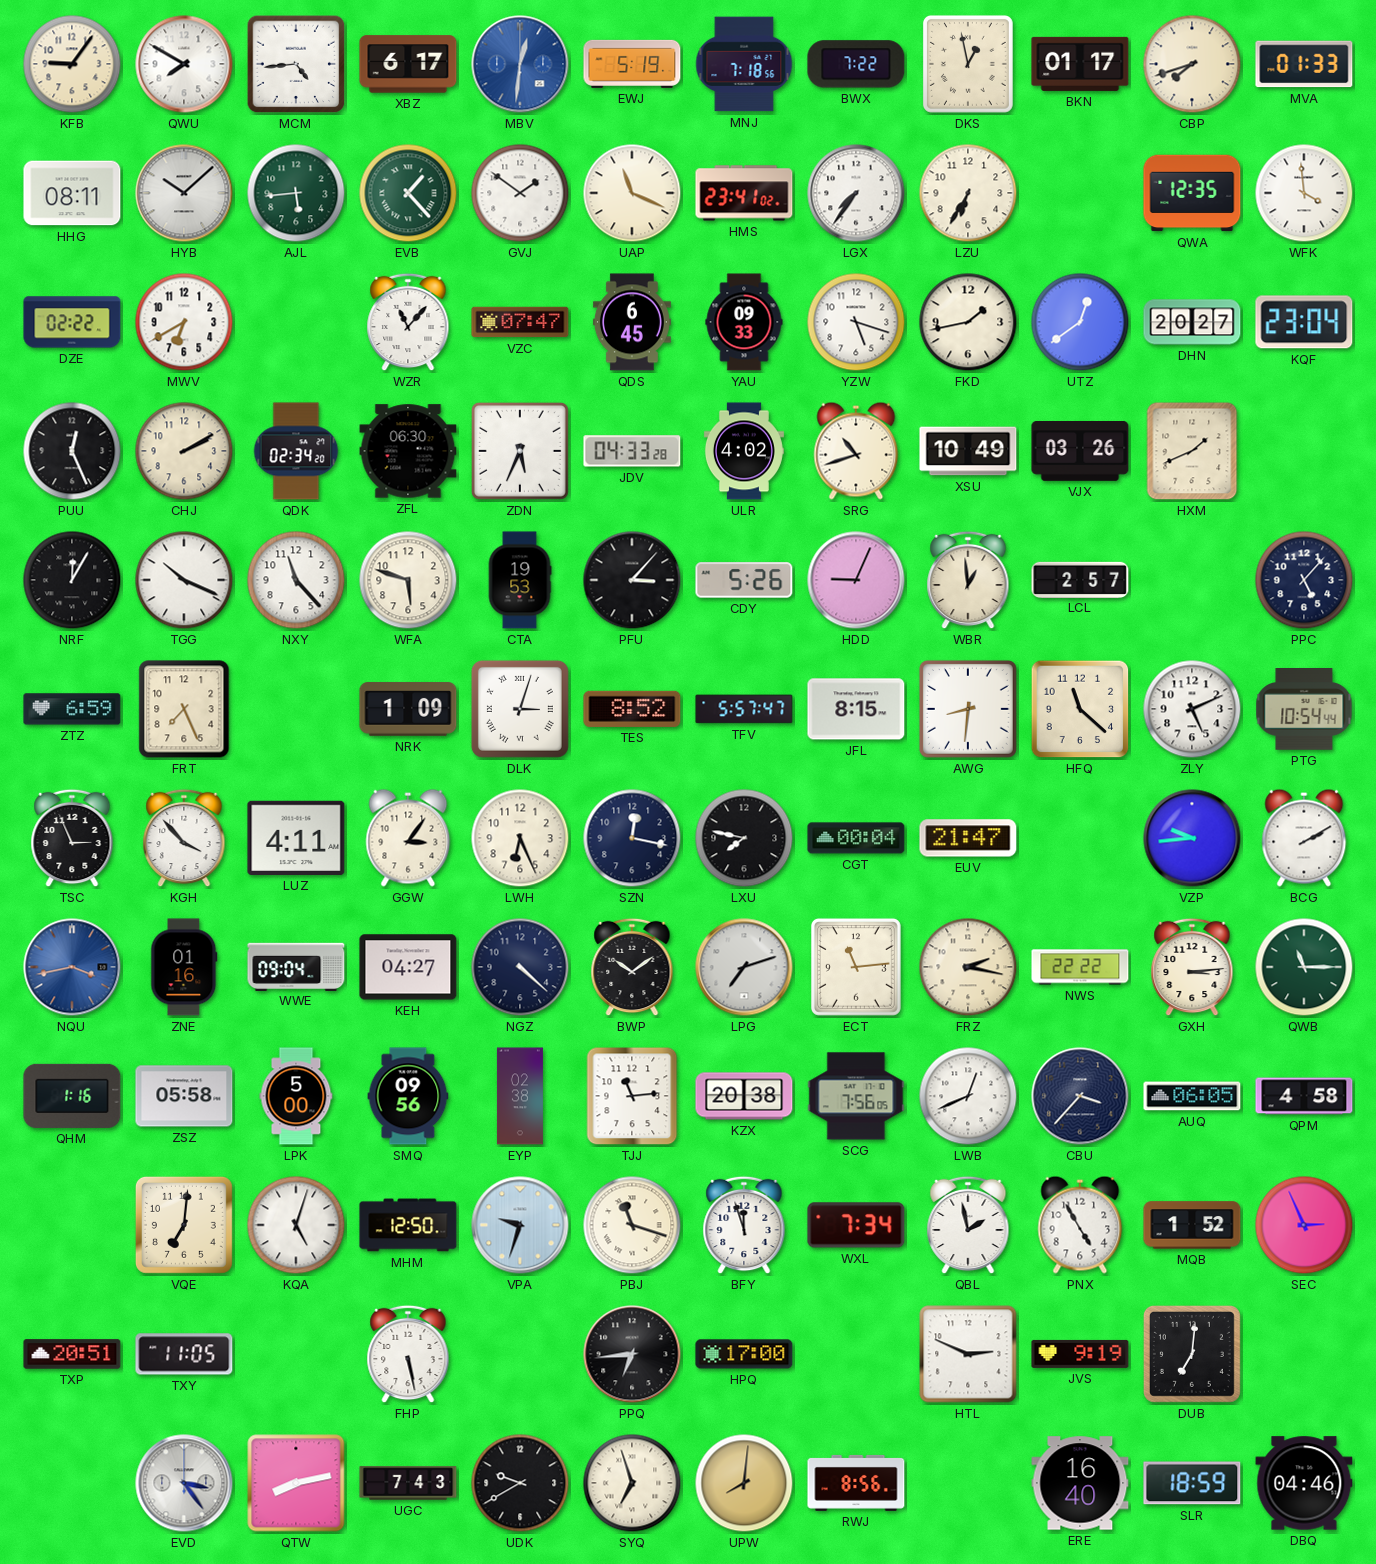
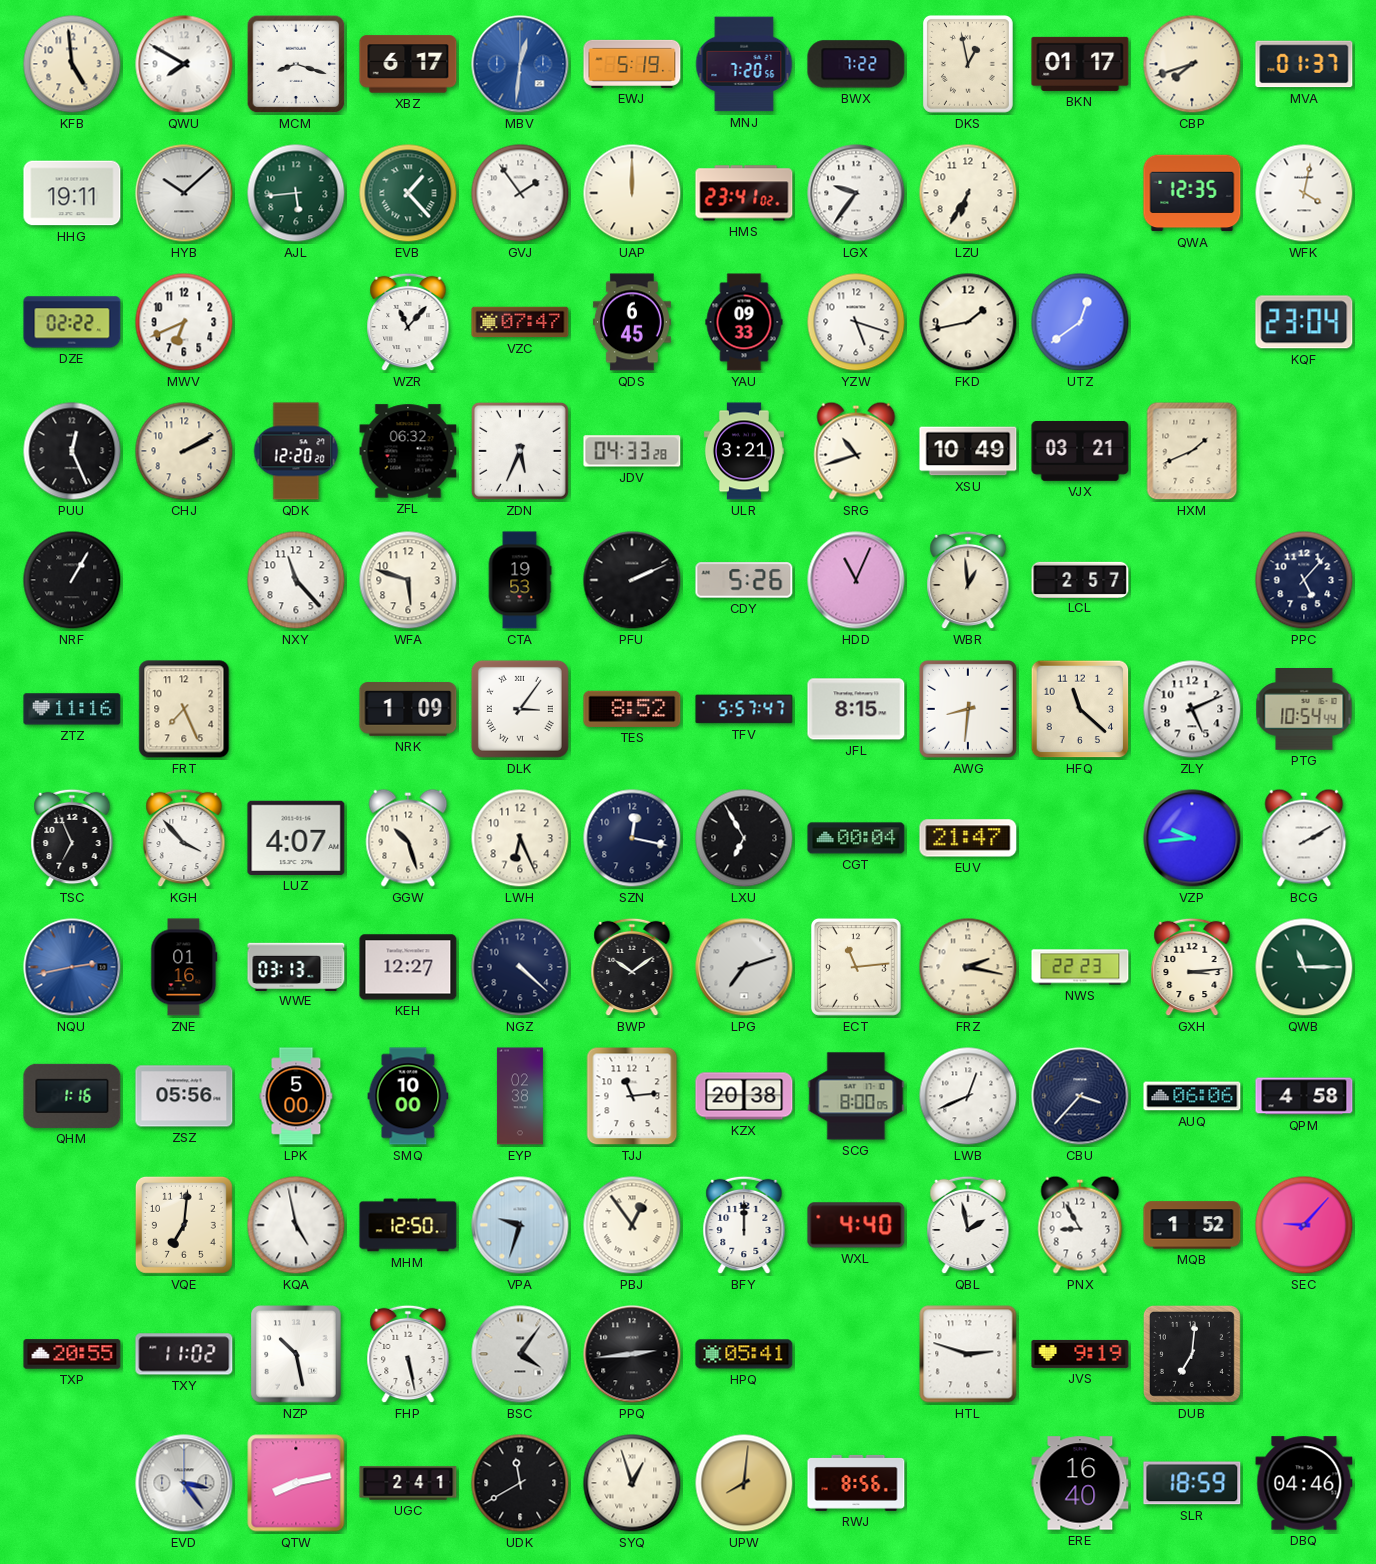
KFB: 9:06 -> 4:59
MCM: 4:44 -> 8:18
MNJ: 7:18 -> 7:20
MVA: 01:33 -> 01:37
HHG: 08:11 -> 19:11
GVJ: 1:51 -> 1:54
UAP: 11:19 -> 12:00
LGX: 7:36 -> 9:36
WFK: 3:59 -> 4:02
MWV: 6:40 -> 6:41
DHN: 20:27 -> none
QDK: 02:34 -> 12:20
ZFL: 06:30 -> 06:32
ULR: 4:02 -> 3:21
VJX: 03:26 -> 03:21
NRF: 12:05 -> 1:05
TGG: 10:19 -> none
PFU: 3:07 -> 2:11
HDD: 9:04 -> 11:04
ZTZ: 6:59 -> 11:16
DLK: 3:03 -> 3:06
TSC: 2:56 -> 6:56
LUZ: 4:11 -> 4:07
GGW: 3:06 -> 10:27
LXU: 7:47 -> 6:55
NQU: 3:43 -> 2:43
WWE: 09:04 -> 03:13
KEH: 04:27 -> 12:27
NWS: 22:22 -> 22:23
ZSZ: 05:58 -> 05:56
SMQ: 09:56 -> 10:00
SCG: 7:56 -> 8:00
AUQ: 06:05 -> 06:06
KQA: 5:03 -> 4:58
PBJ: 11:18 -> 12:54
BFY: 11:57 -> 12:00
WXL: 7:34 -> 4:40
PNX: 4:55 -> 8:55
SEC: 2:56 -> 9:07
TXP: 20:51 -> 20:55
TXY: 11:05 -> 11:02
NZP: none -> 10:28
BSC: none -> 4:06
PPQ: 6:44 -> 2:44
HPQ: 17:00 -> 05:41
HTL: 2:49 -> 2:48
UGC: 7:43 -> 2:41
UDK: 9:40 -> 11:40
SYQ: 6:57 -> 12:57
